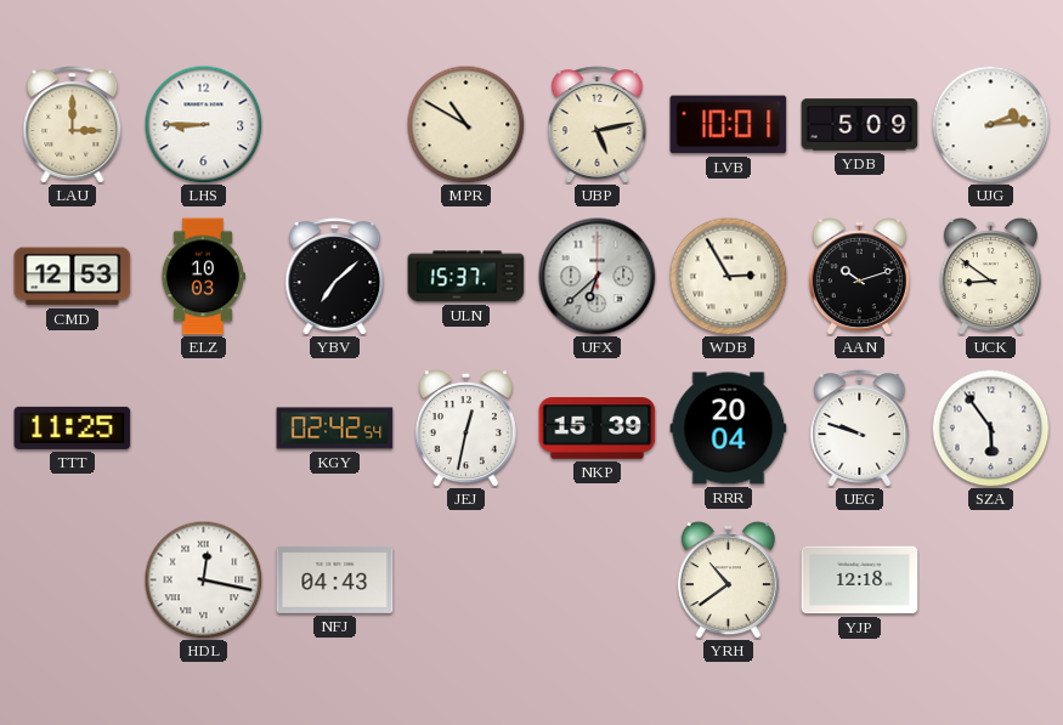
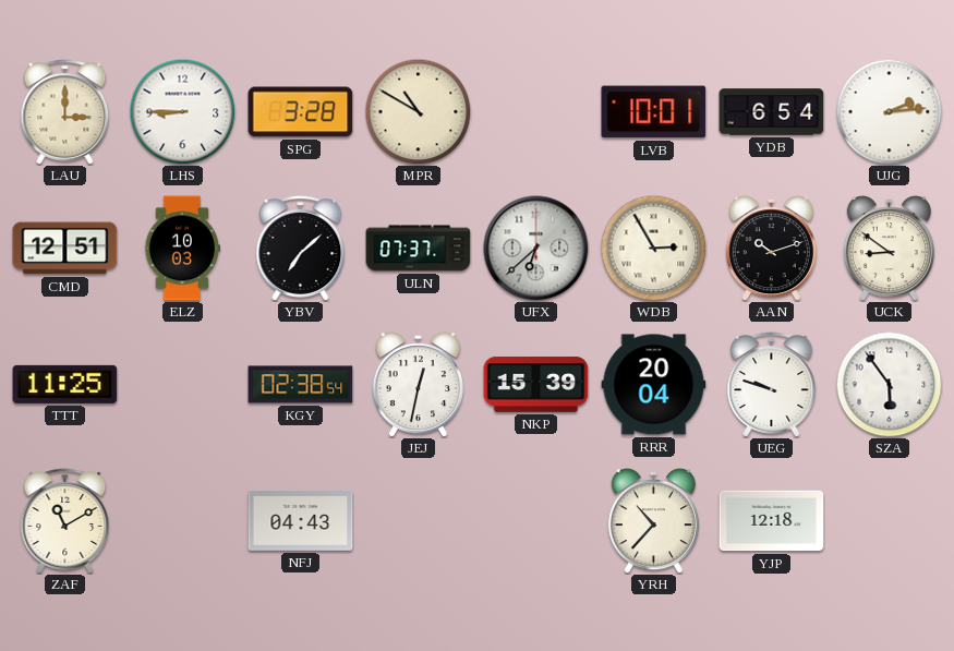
SPG: none -> 3:28
UBP: 5:13 -> none
YDB: 5:09 -> 6:54
CMD: 12:53 -> 12:51
ULN: 15:37 -> 07:37
KGY: 02:42 -> 02:38
ZAF: none -> 11:10
HDL: 12:17 -> none
YRH: 10:39 -> 10:37
